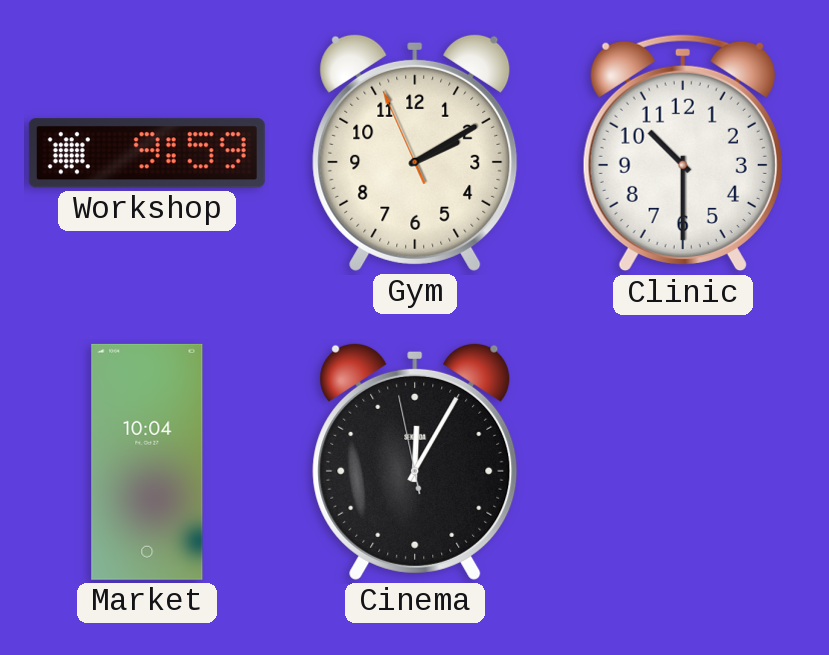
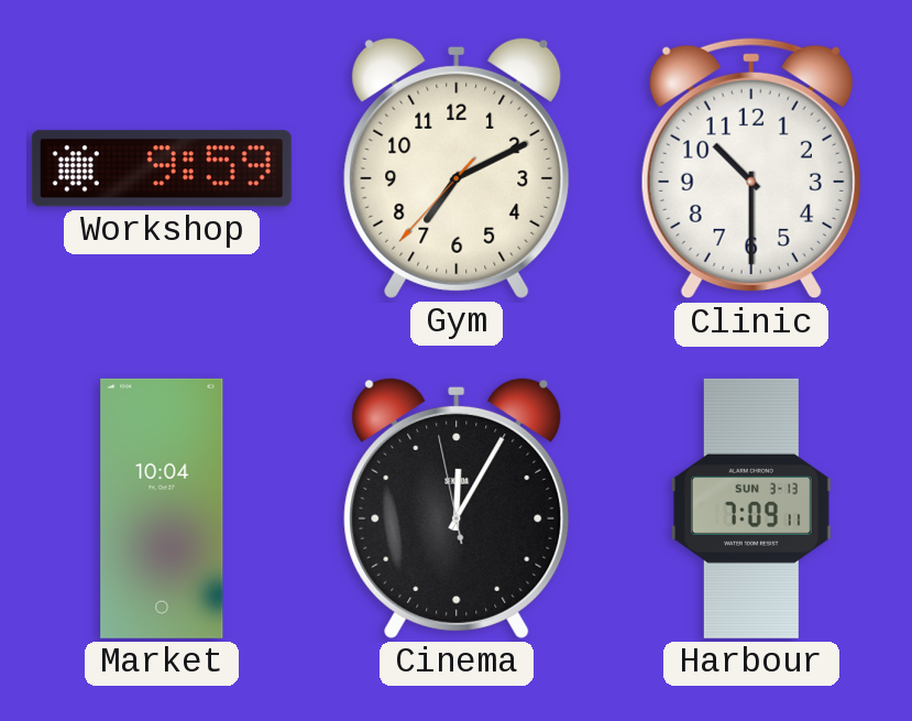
Gym: 2:09 -> 7:10
Harbour: none -> 7:09
